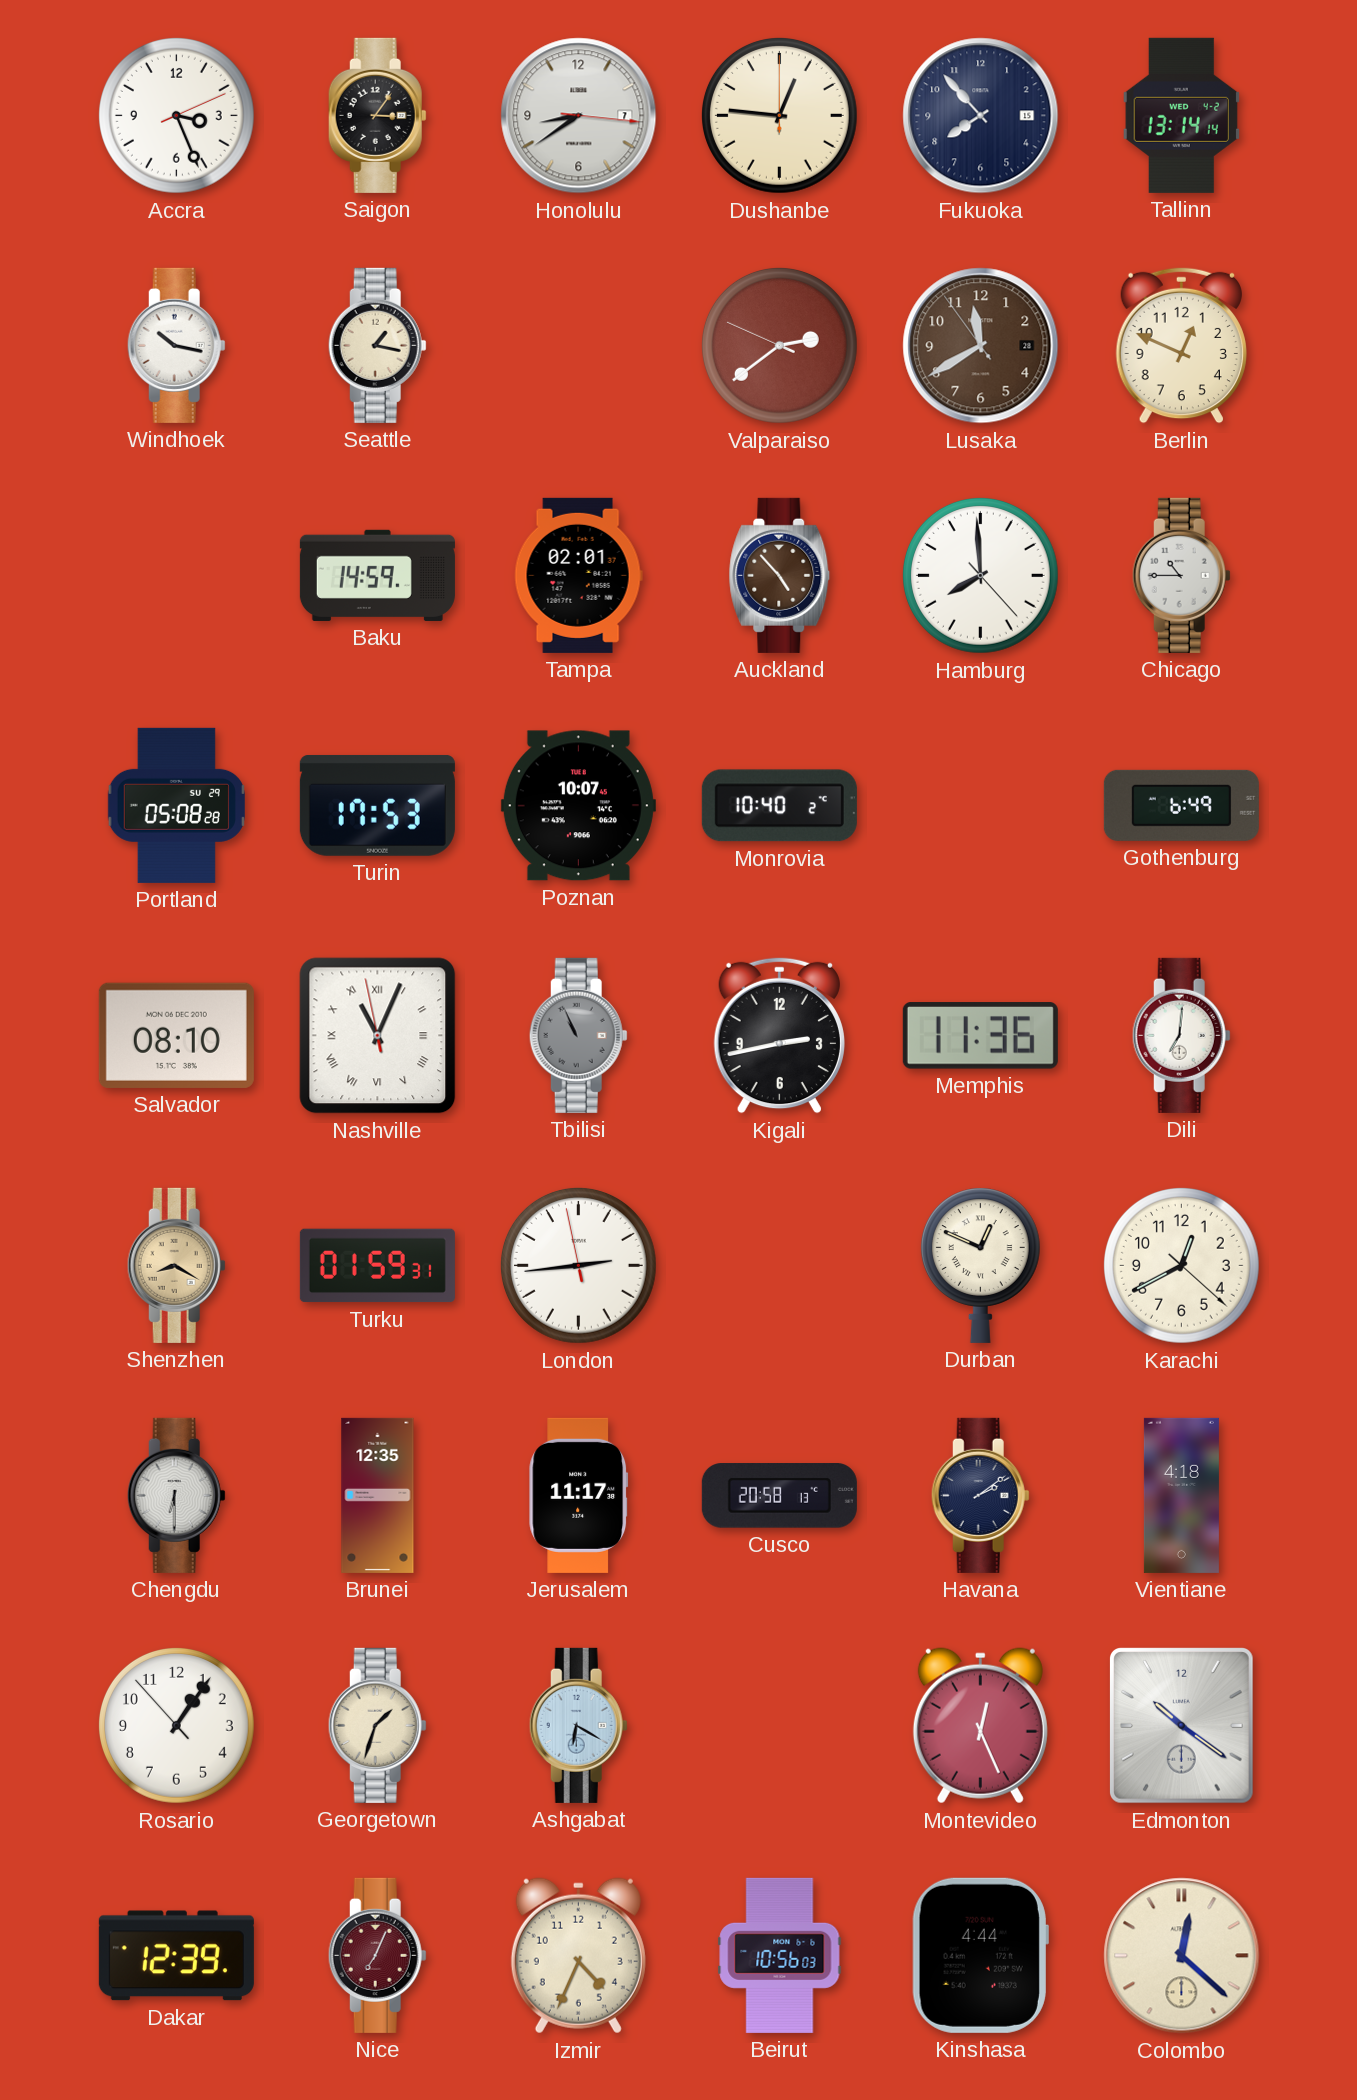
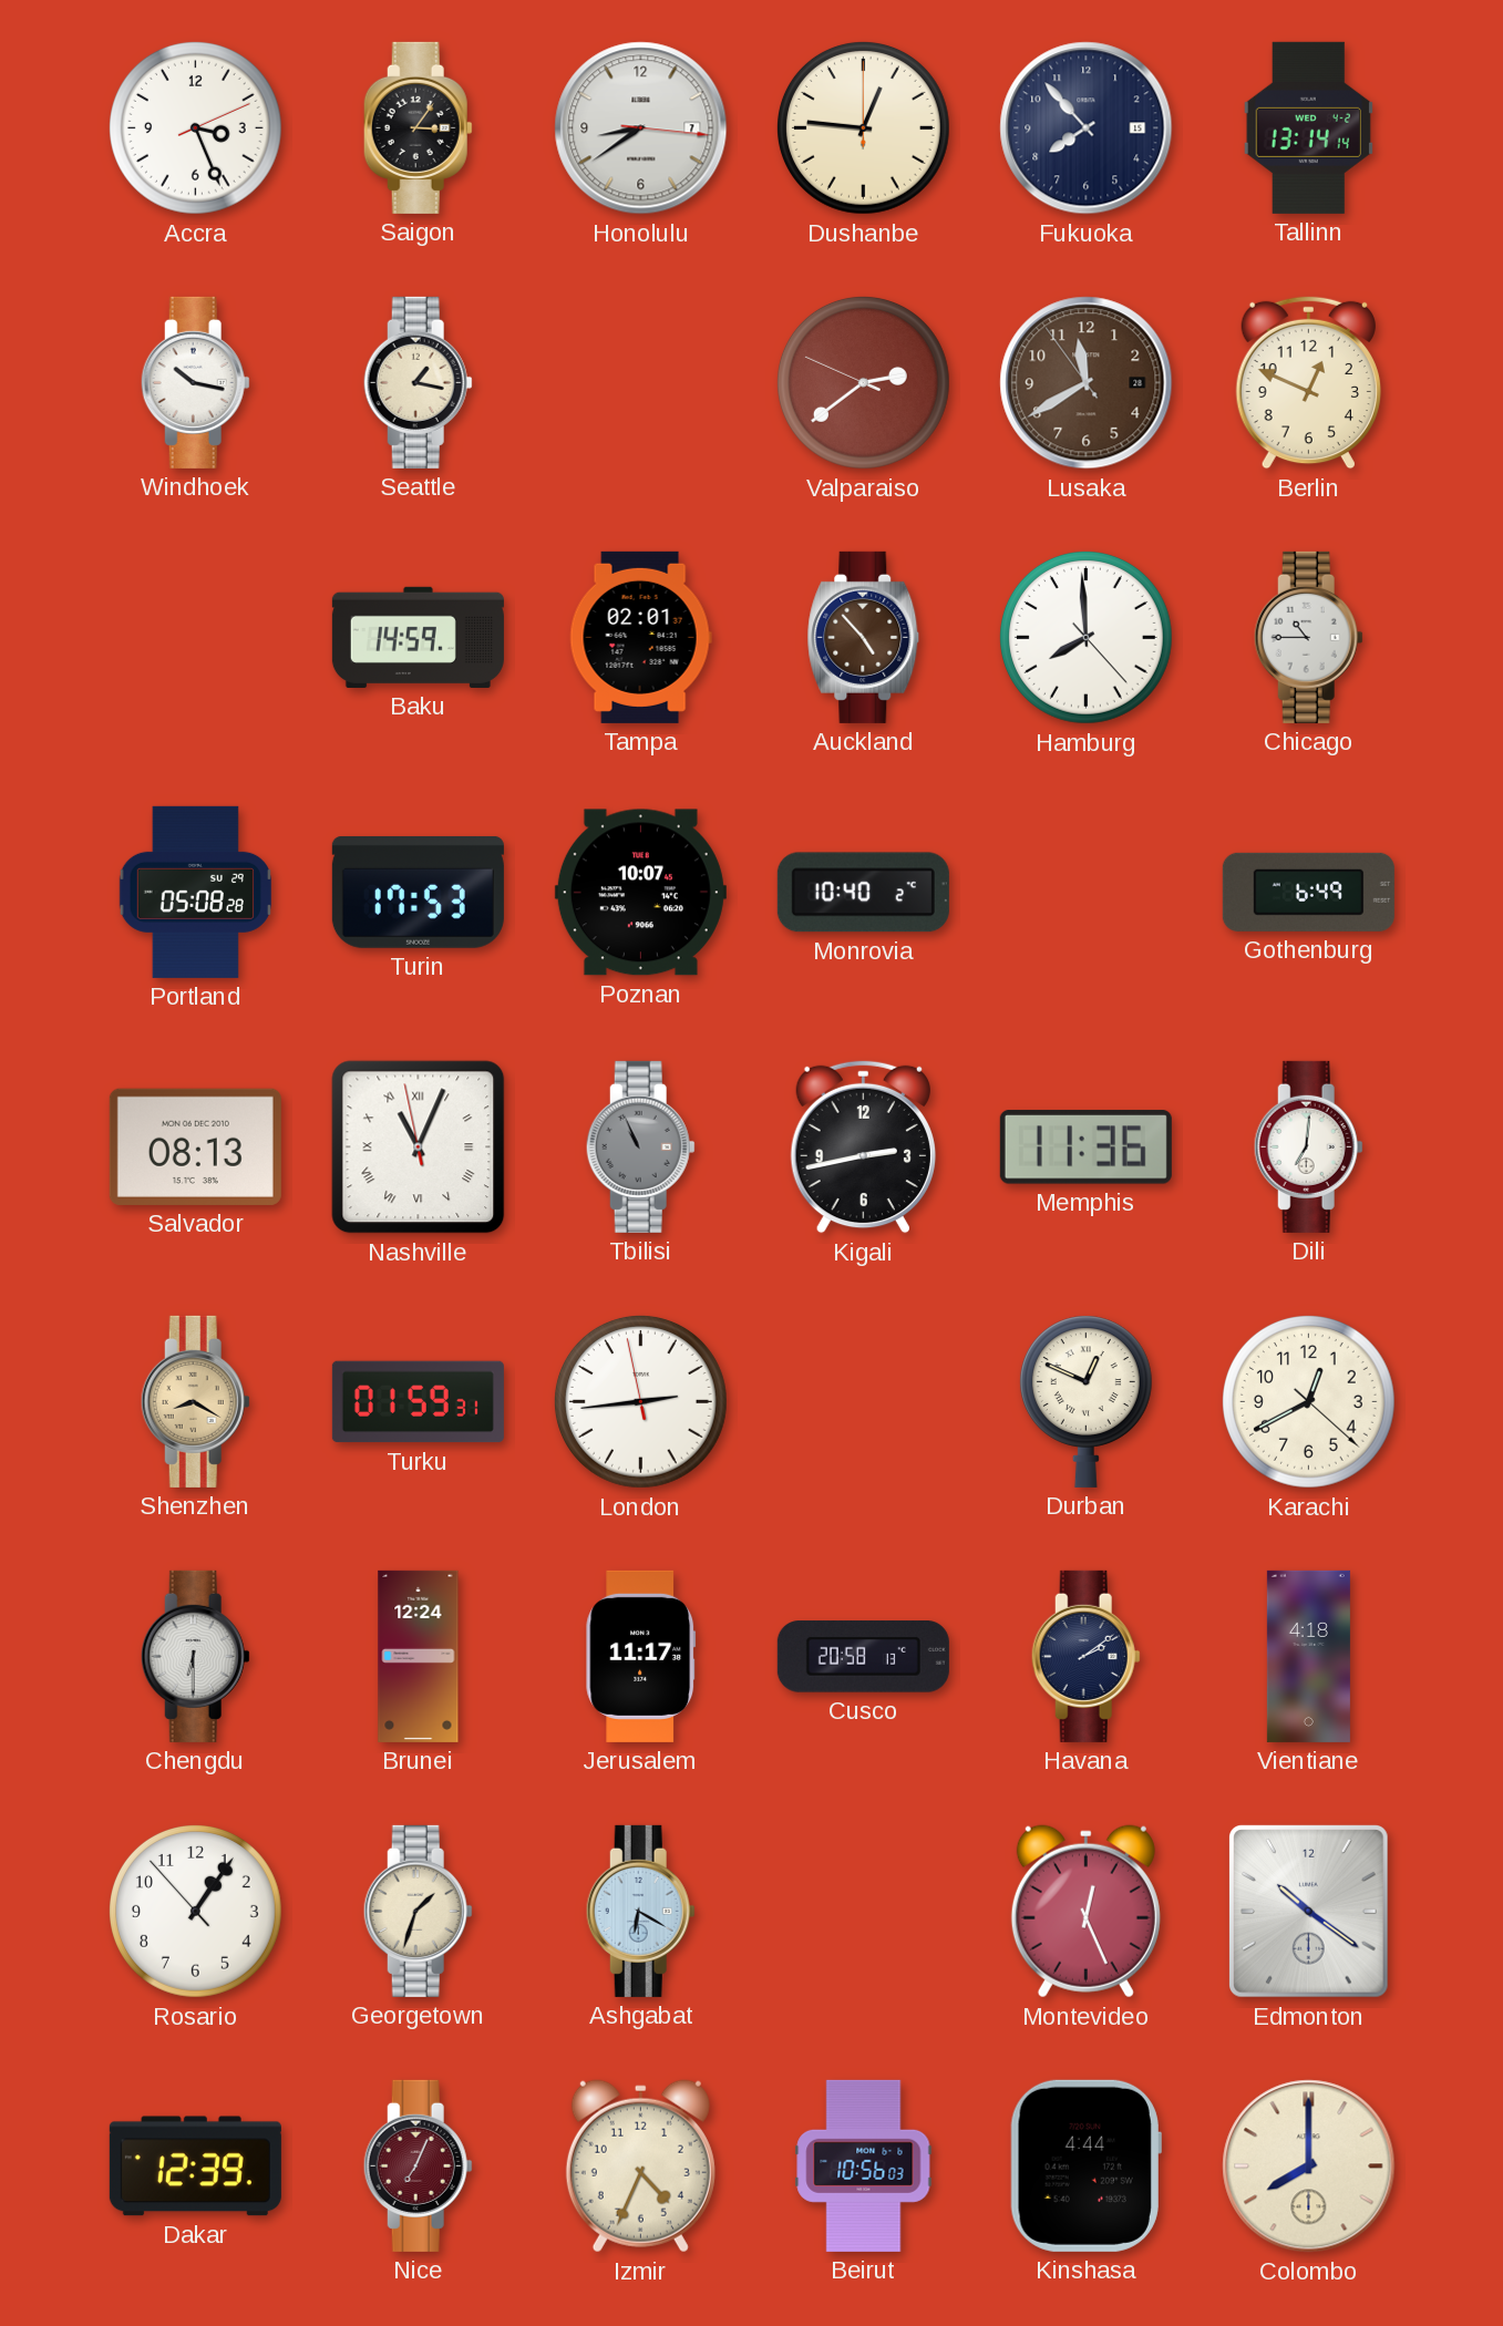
Salvador: 08:10 -> 08:13
Brunei: 12:35 -> 12:24
Colombo: 12:22 -> 8:00
